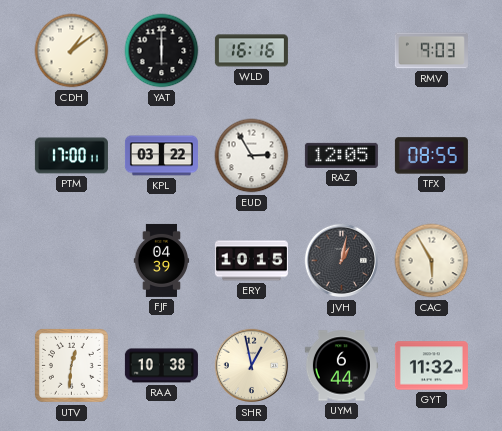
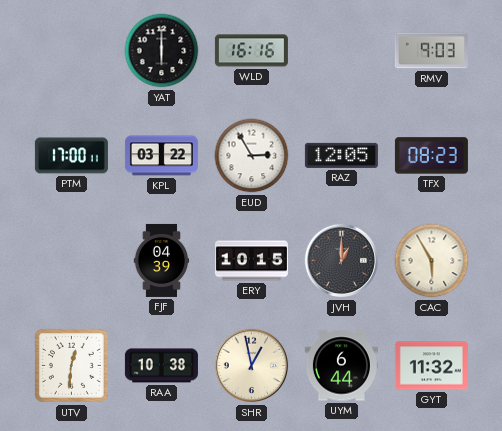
CDH: 1:09 -> none
TFX: 08:55 -> 08:23
JVH: 1:02 -> 1:00
